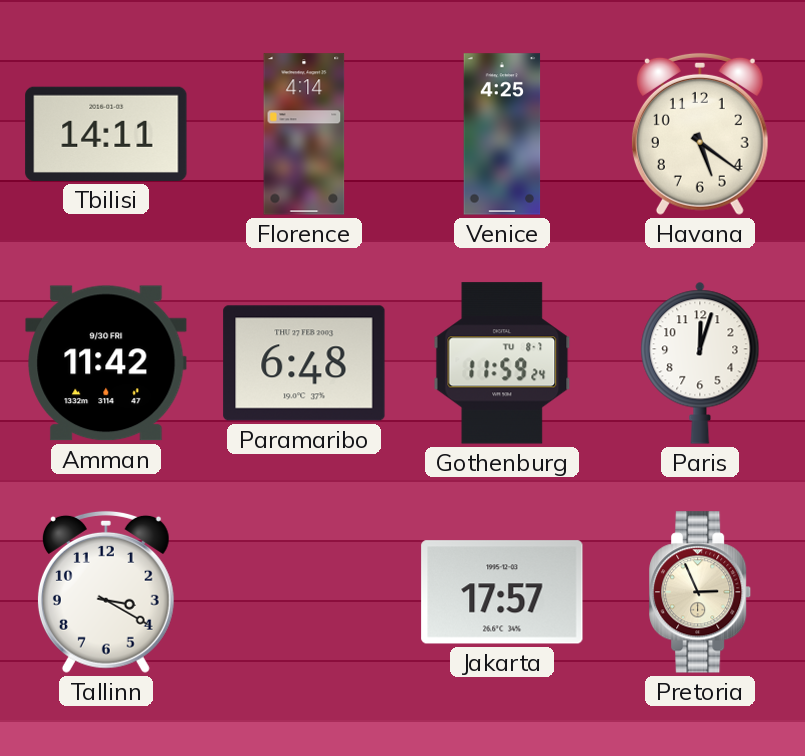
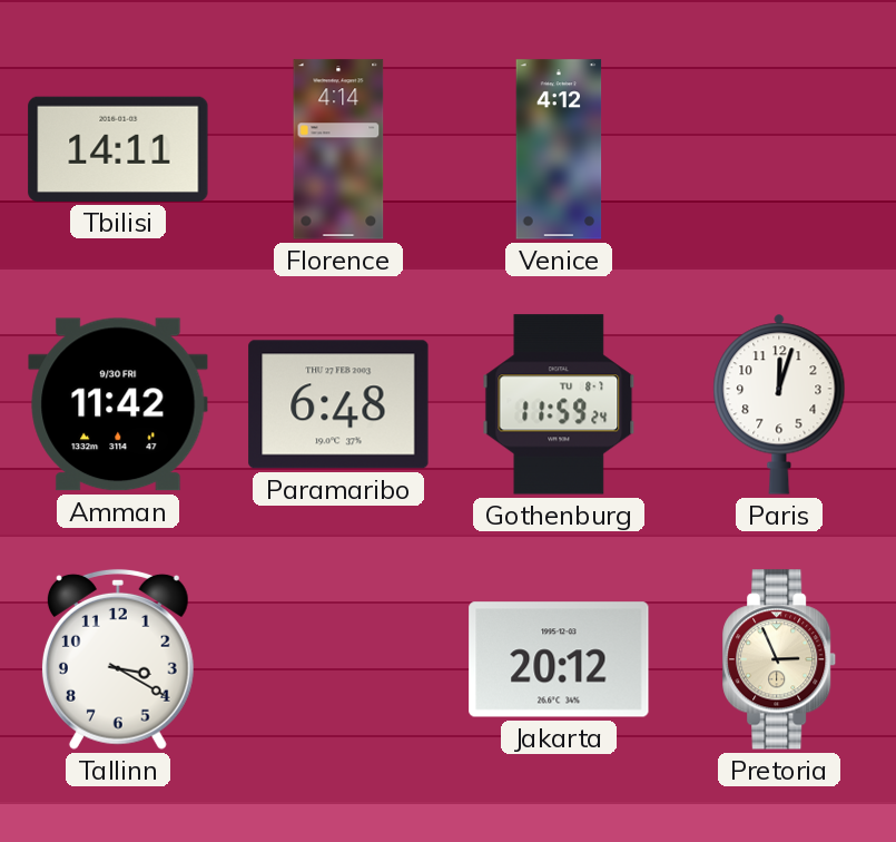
Venice: 4:25 -> 4:12
Havana: 5:21 -> none
Jakarta: 17:57 -> 20:12
